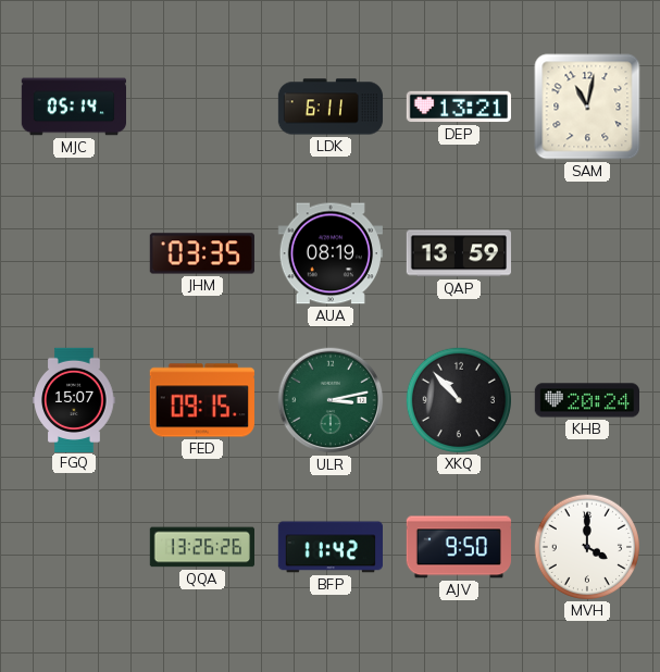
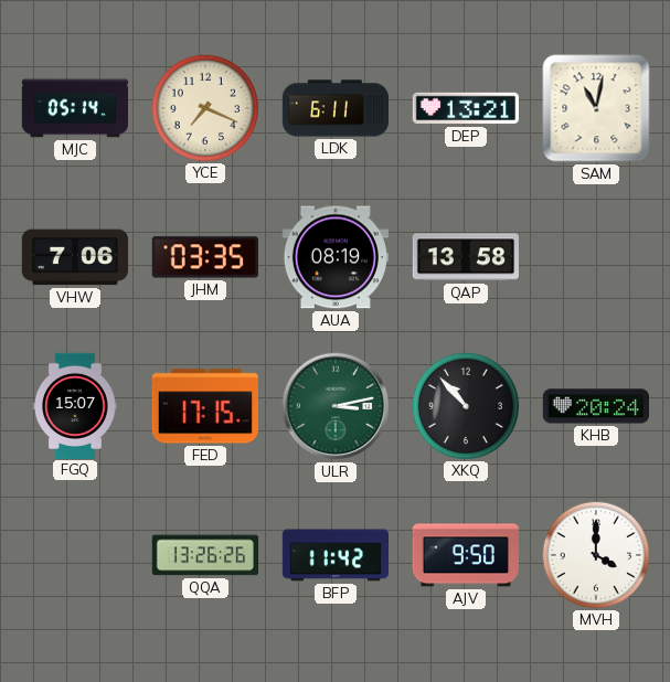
YCE: none -> 7:19
VHW: none -> 7:06
QAP: 13:59 -> 13:58
FED: 09:15 -> 17:15
